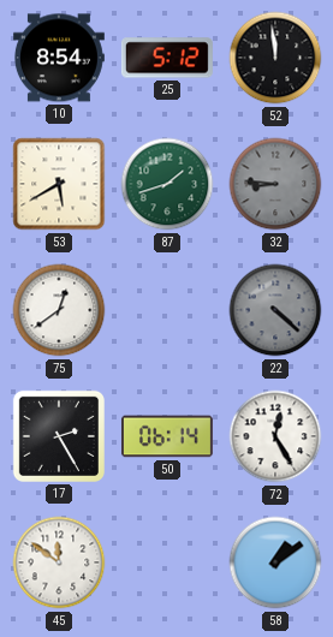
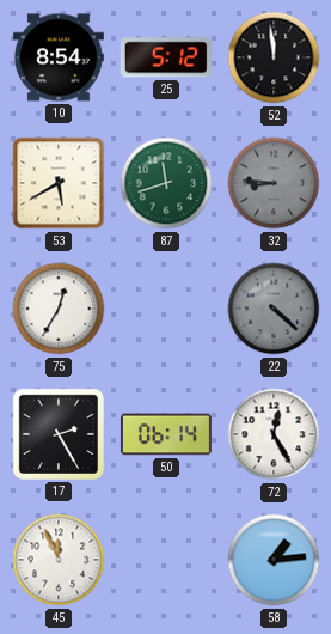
87: 1:42 -> 11:42
75: 12:39 -> 12:35
45: 11:51 -> 11:56
58: 1:09 -> 1:14
